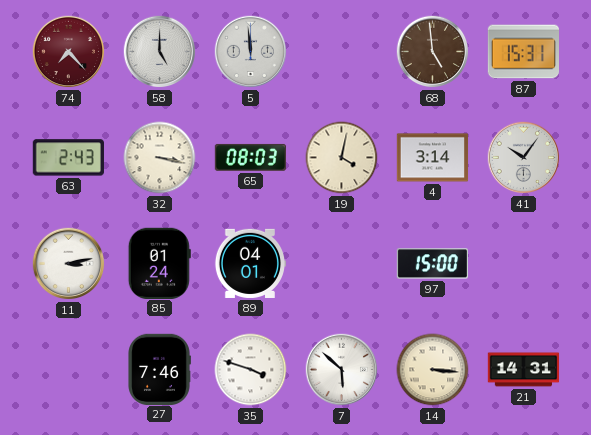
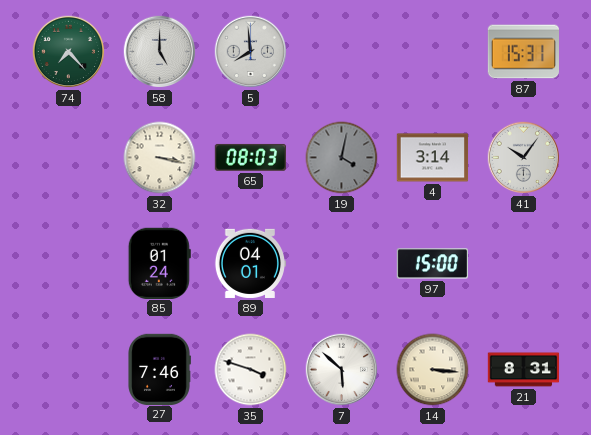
74 dial: burgundy -> green
5: 11:59 -> 7:59
68: 4:59 -> none
63: 2:43 -> none
19 dial: cream -> grey
11: 3:13 -> none
21: 14:31 -> 8:31
